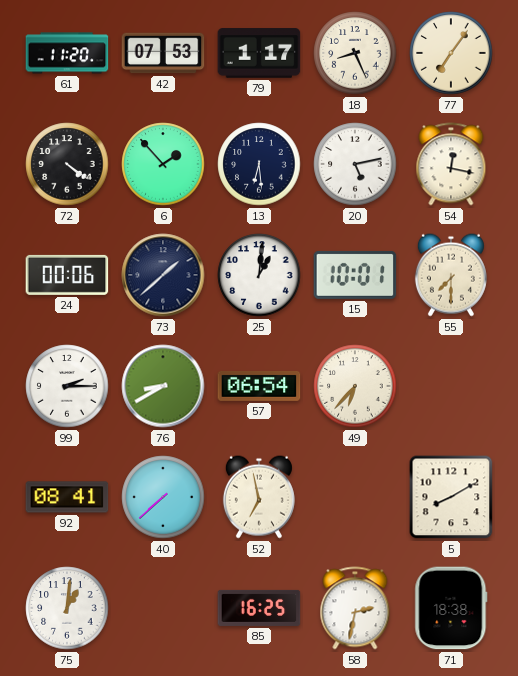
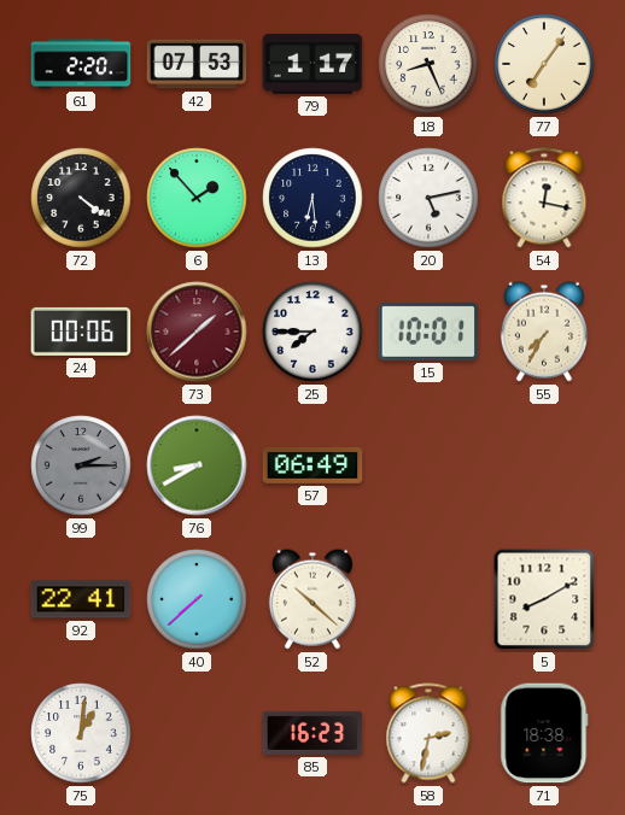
61: 11:20 -> 2:20
73 dial: navy -> burgundy
25: 1:01 -> 7:45
55: 7:30 -> 7:35
99 dial: white -> grey
57: 06:54 -> 06:49
49: 6:37 -> none
92: 08:41 -> 22:41
52: 6:58 -> 10:22
85: 16:25 -> 16:23
